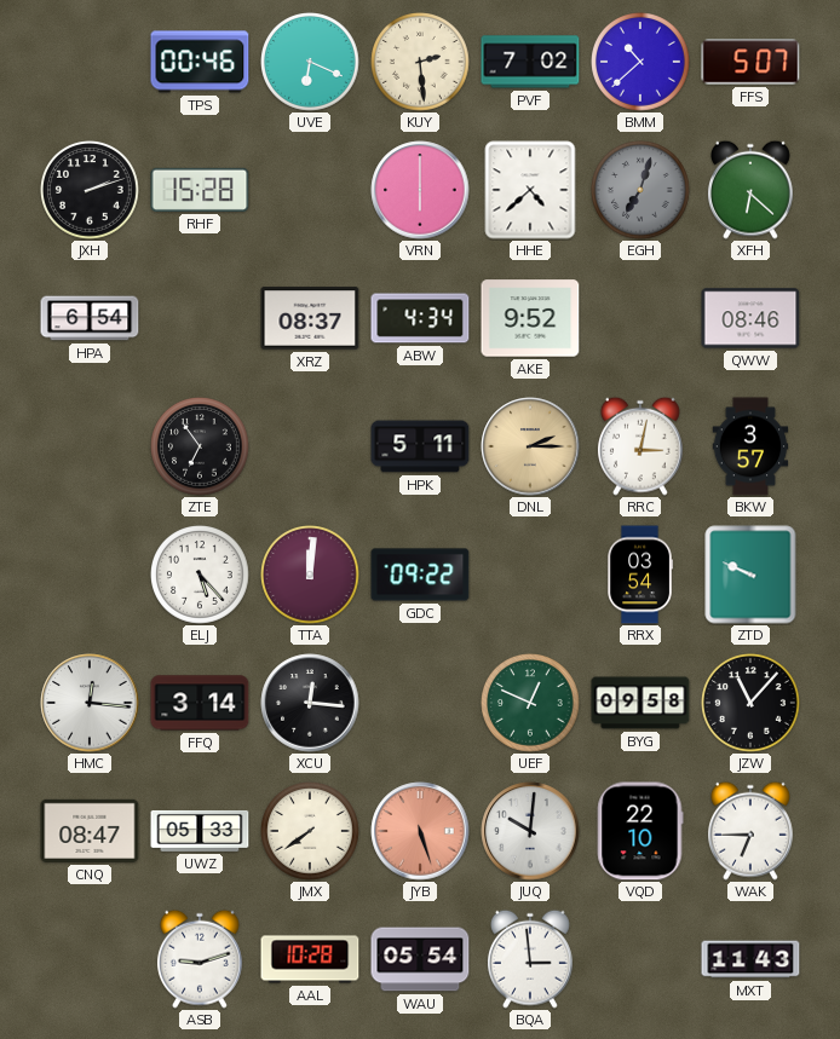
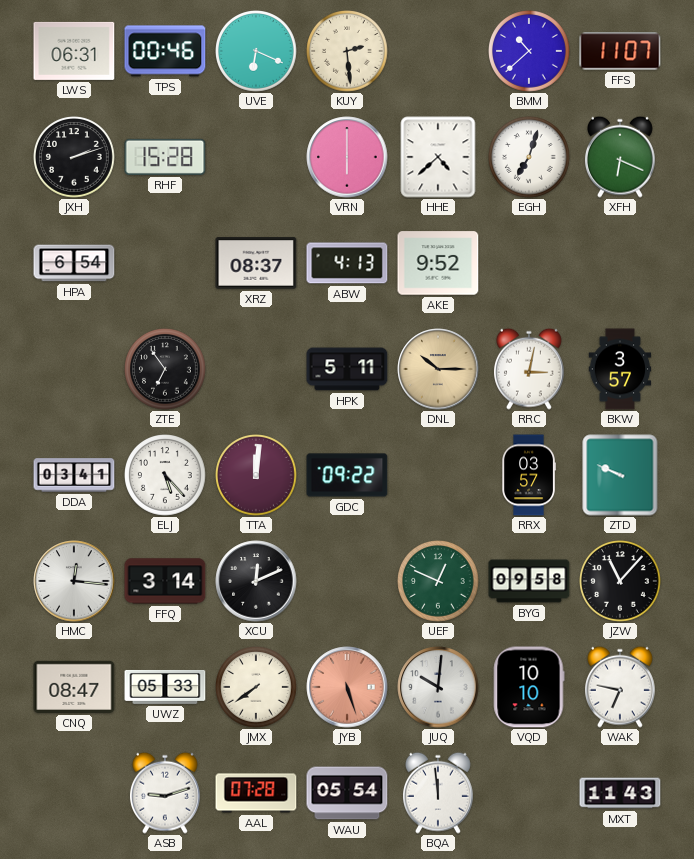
LWS: none -> 06:31
PVF: 7:02 -> none
FFS: 5:07 -> 11:07
EGH dial: grey -> white
XFH: 6:22 -> 6:19
ABW: 4:34 -> 4:13
QWW: 08:46 -> none
DNL: 2:15 -> 10:15
DDA: none -> 03:41
RRX: 03:54 -> 03:57
XCU: 12:16 -> 12:11
VQD: 22:10 -> 10:10
WAK: 6:45 -> 6:47
AAL: 10:28 -> 07:28
BQA: 2:59 -> 11:59
